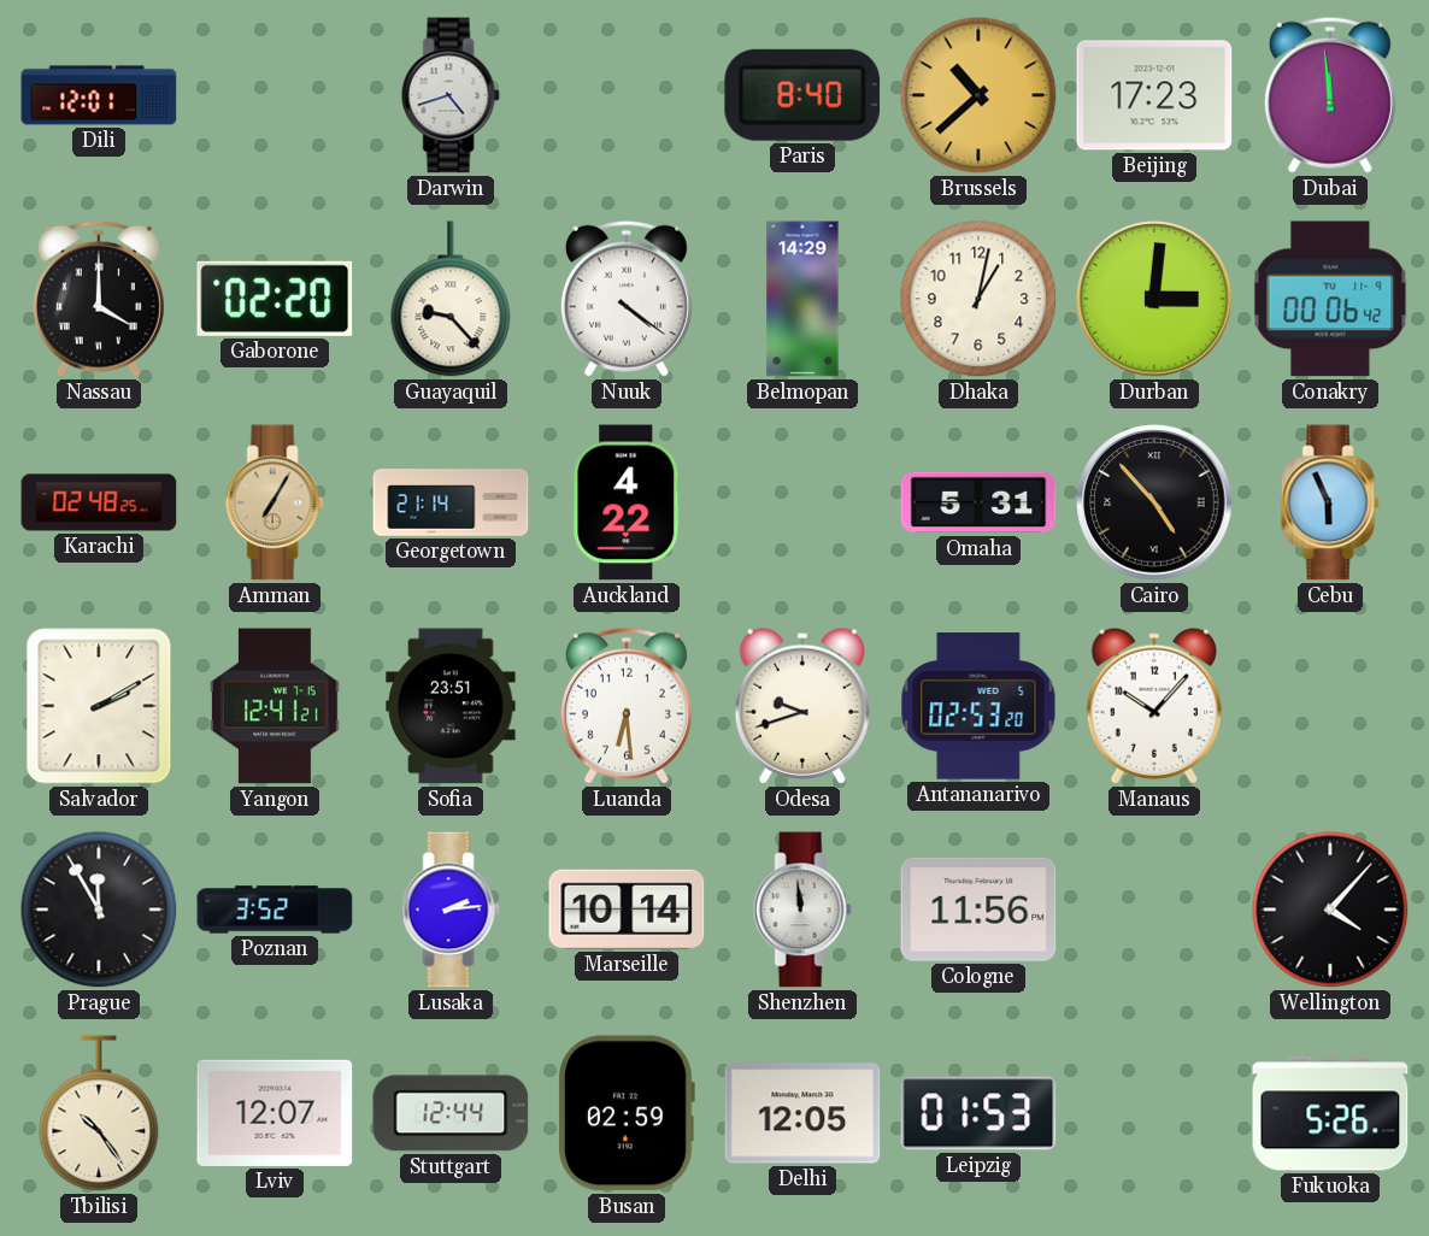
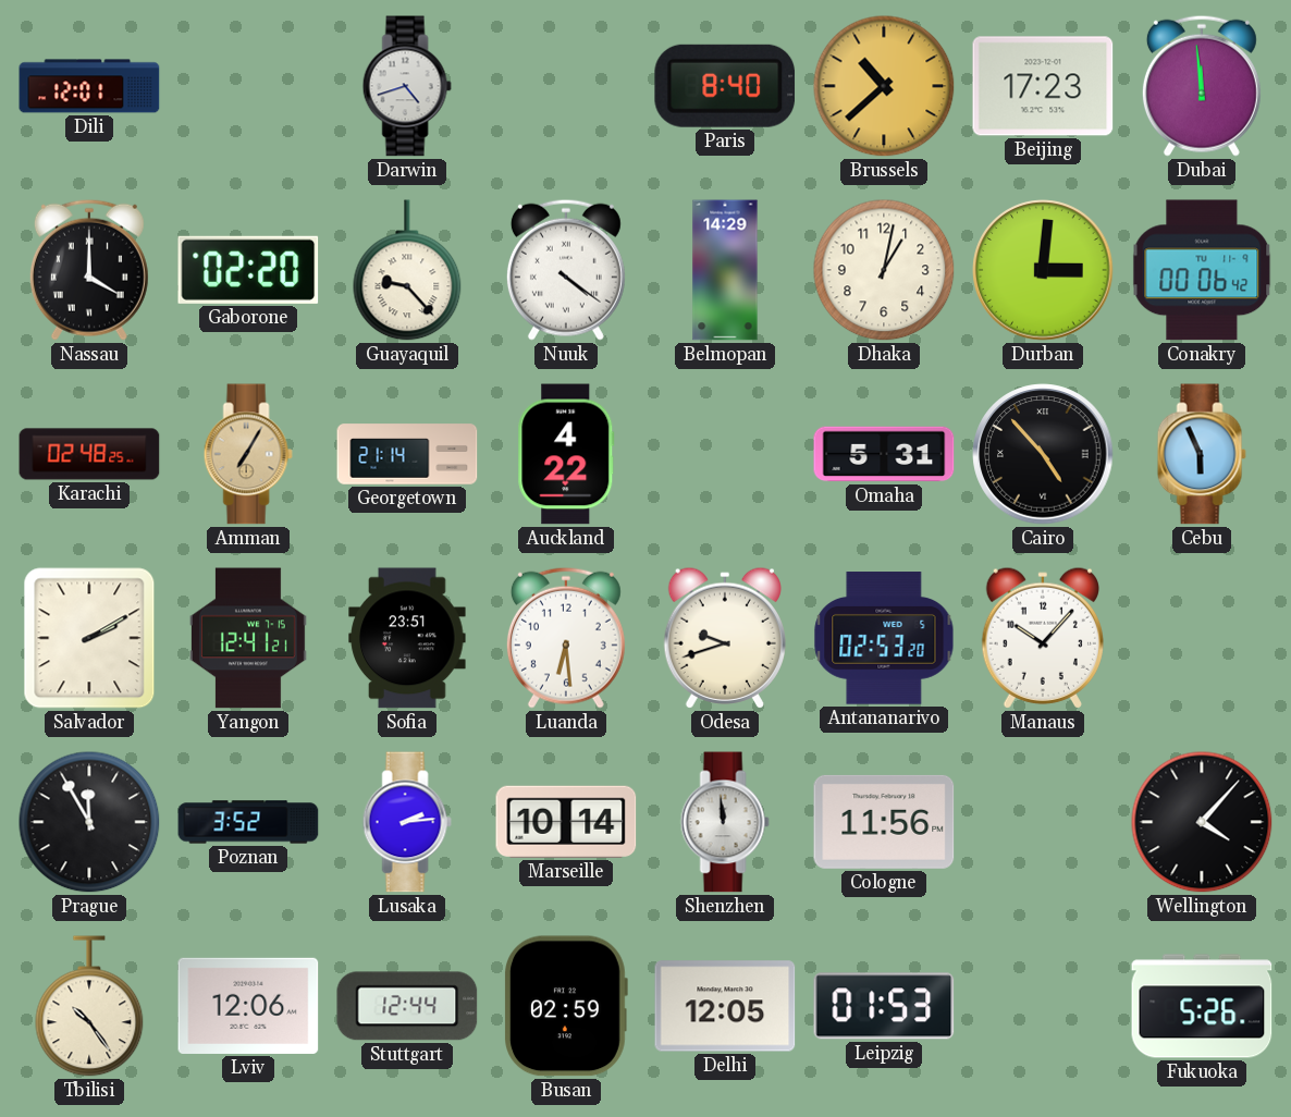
Lviv: 12:07 -> 12:06
